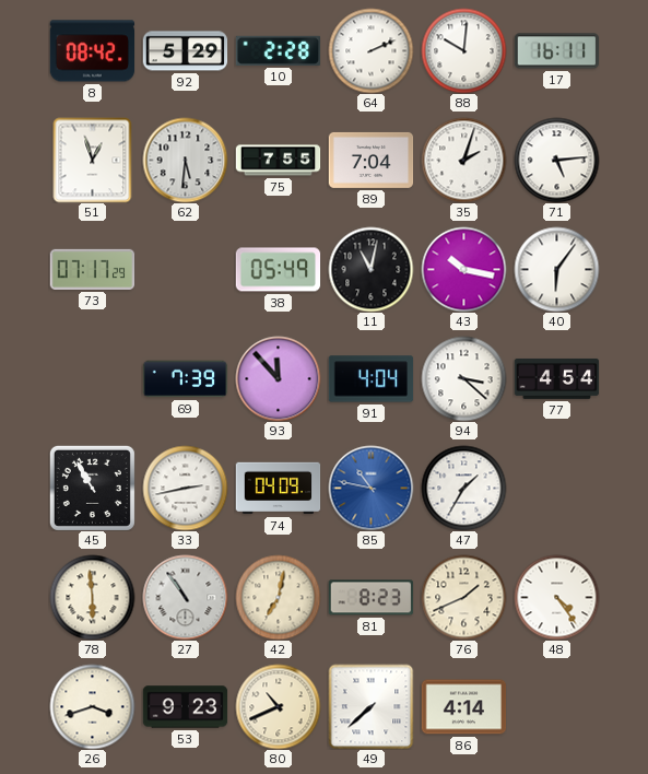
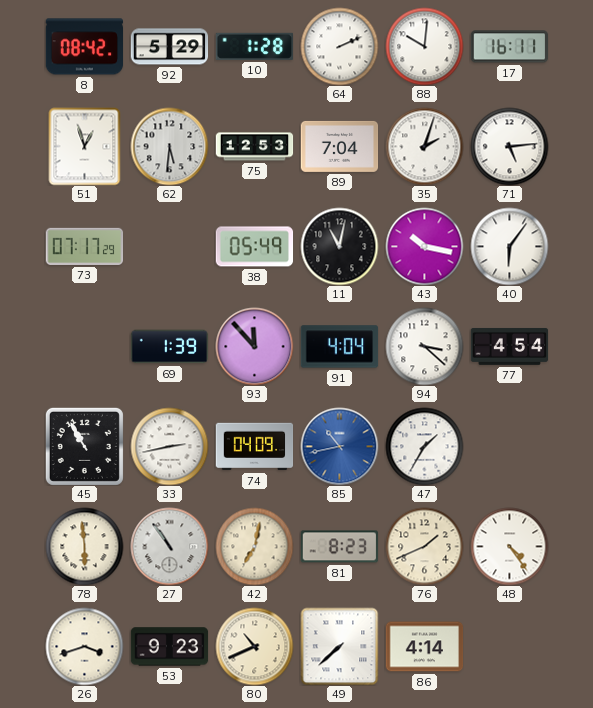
10: 2:28 -> 1:28
75: 7:55 -> 12:53
69: 7:39 -> 1:39
85: 10:47 -> 10:43
